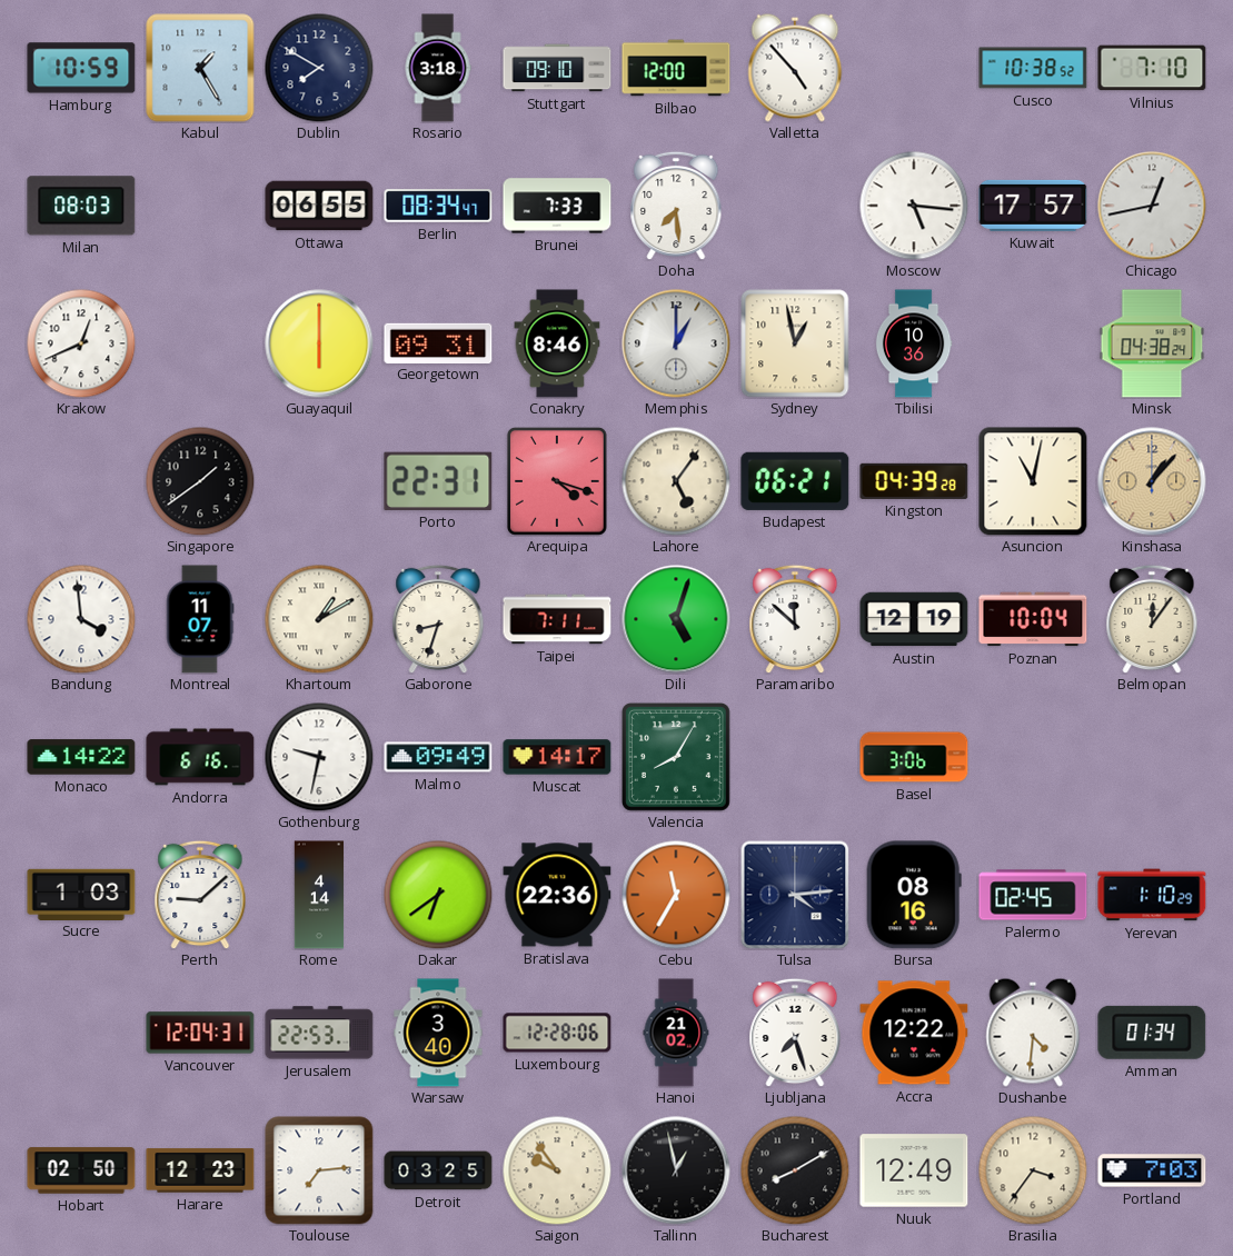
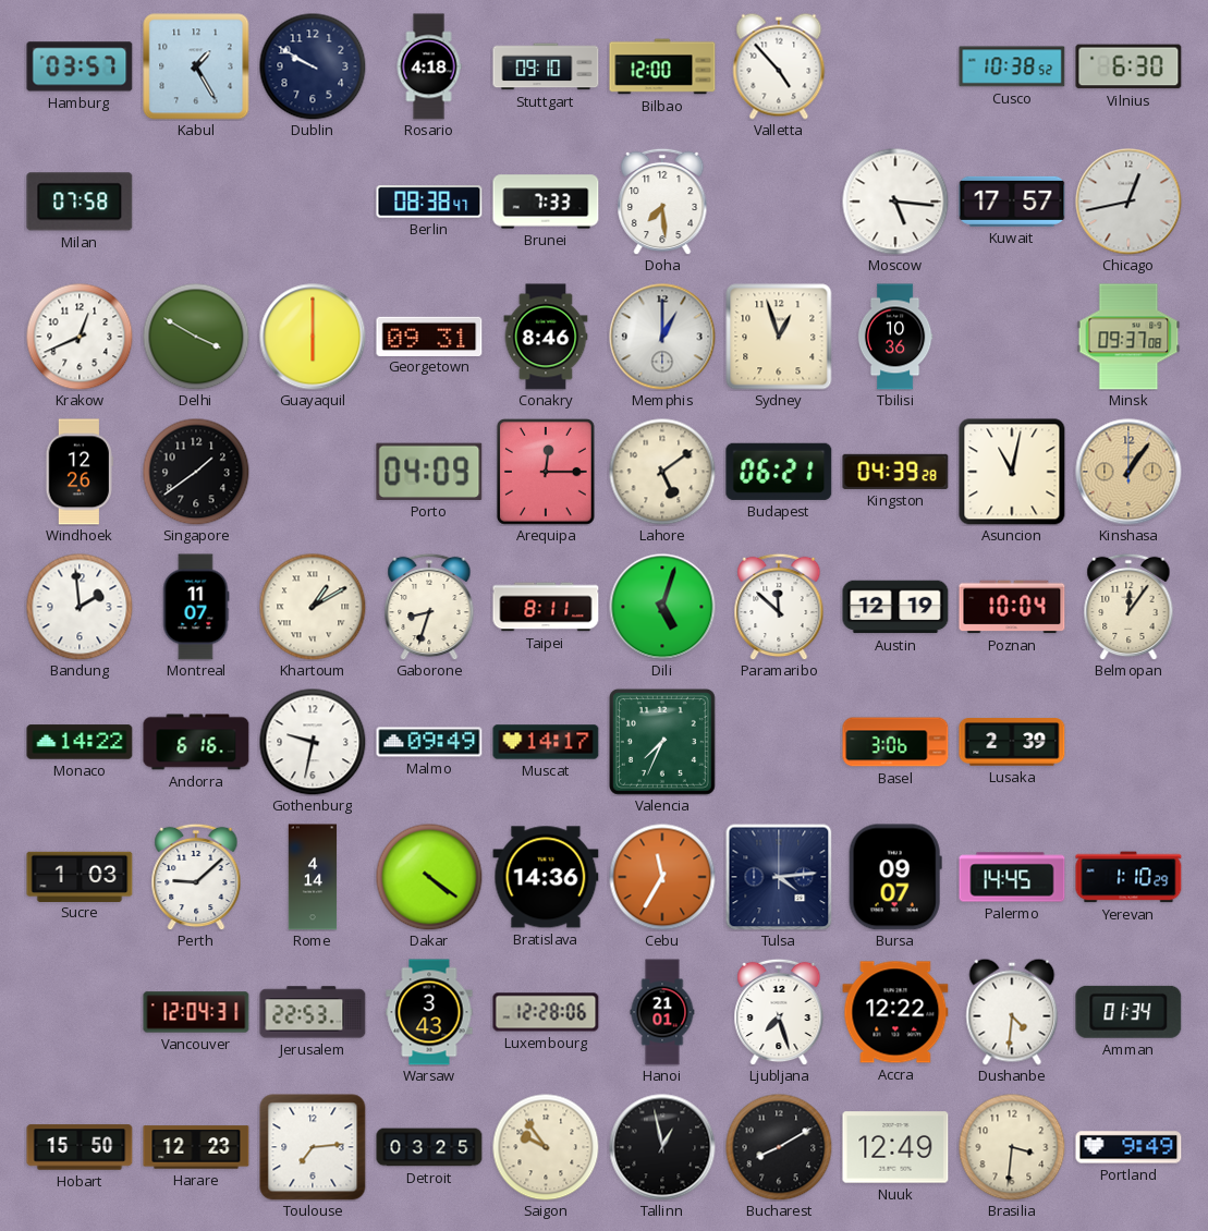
Hamburg: 10:59 -> 03:57
Dublin: 7:50 -> 9:50
Rosario: 3:18 -> 4:18
Vilnius: 7:10 -> 6:30
Milan: 08:03 -> 07:58
Ottawa: 06:55 -> none
Berlin: 08:34 -> 08:38
Delhi: none -> 3:50
Sydney: 12:58 -> 12:57
Minsk: 04:38 -> 09:37
Windhoek: none -> 12:26
Porto: 22:31 -> 04:09
Arequipa: 4:18 -> 12:15
Lahore: 5:06 -> 5:09
Kinshasa: 1:07 -> 1:06
Bandung: 3:59 -> 1:59
Taipei: 7:11 -> 8:11
Valencia: 8:05 -> 7:34
Lusaka: none -> 2:39
Dakar: 6:39 -> 4:21
Bratislava: 22:36 -> 14:36
Bursa: 08:16 -> 09:07
Palermo: 02:45 -> 14:45
Warsaw: 3:40 -> 3:43
Hanoi: 21:02 -> 21:01
Hobart: 02:50 -> 15:50
Brasilia: 3:36 -> 3:31
Portland: 7:03 -> 9:49
